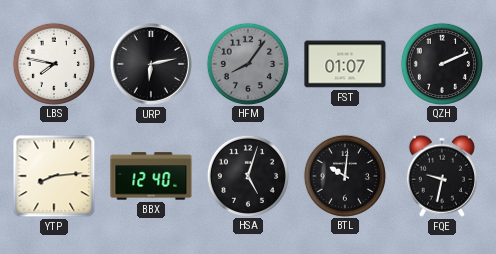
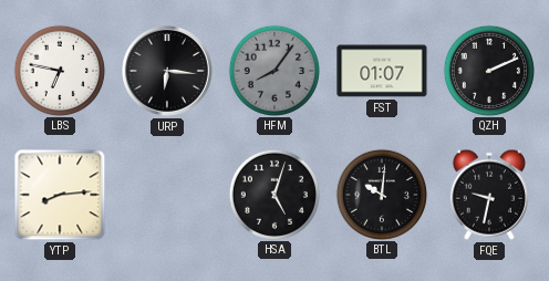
LBS: 7:47 -> 6:47
URP: 6:13 -> 6:16
BBX: 12:40 -> none
